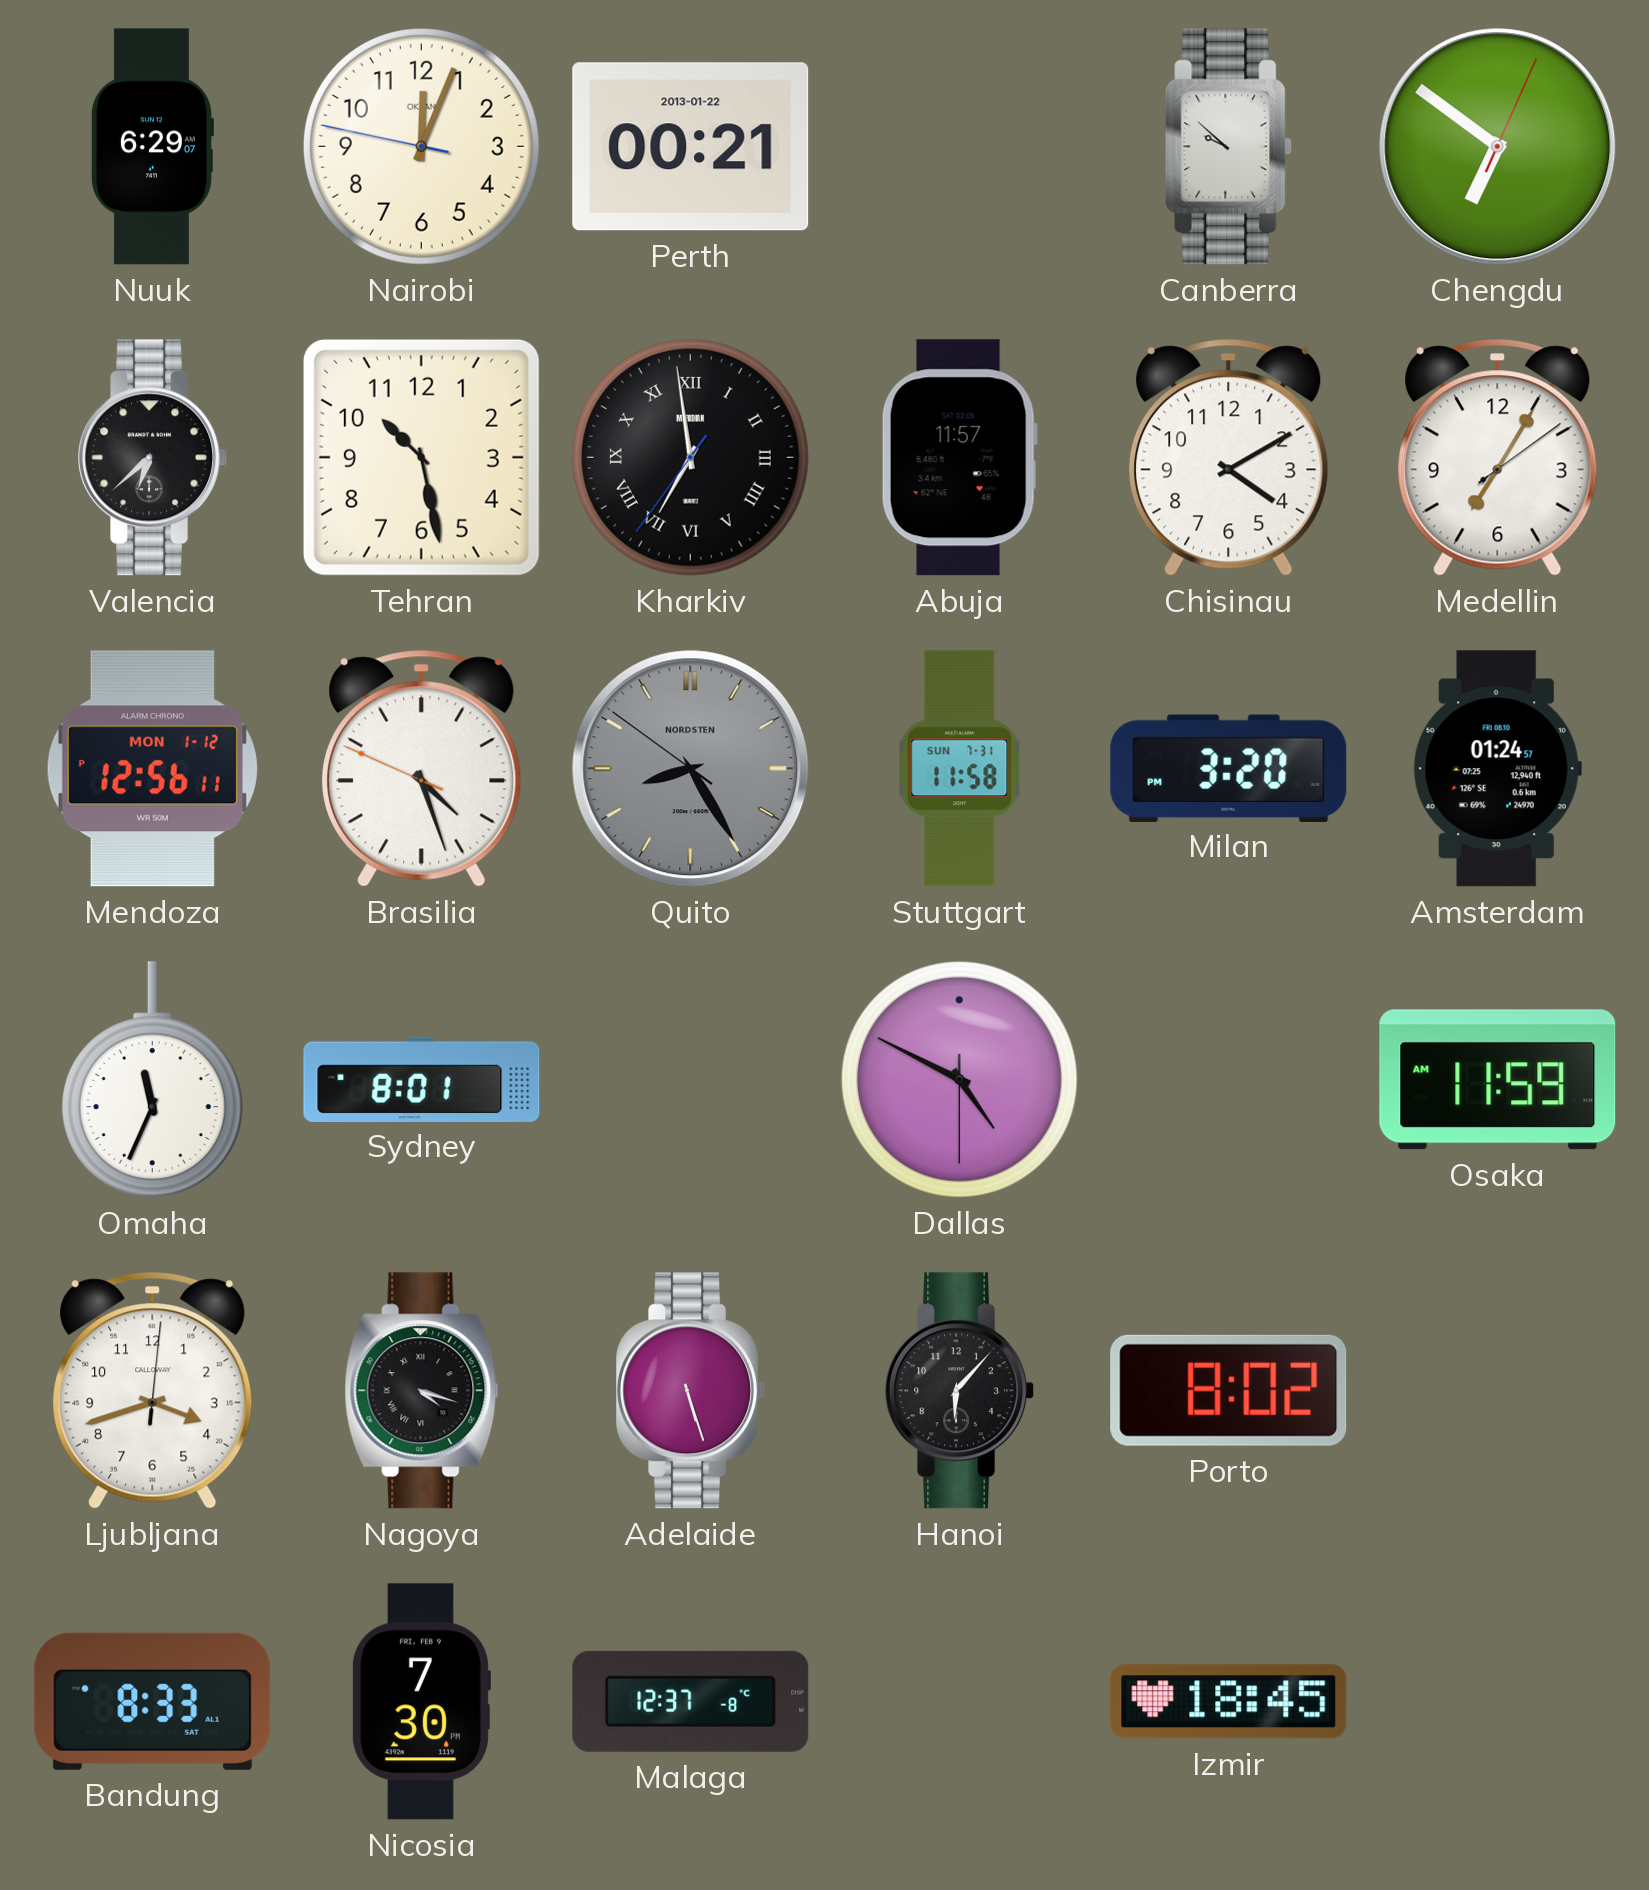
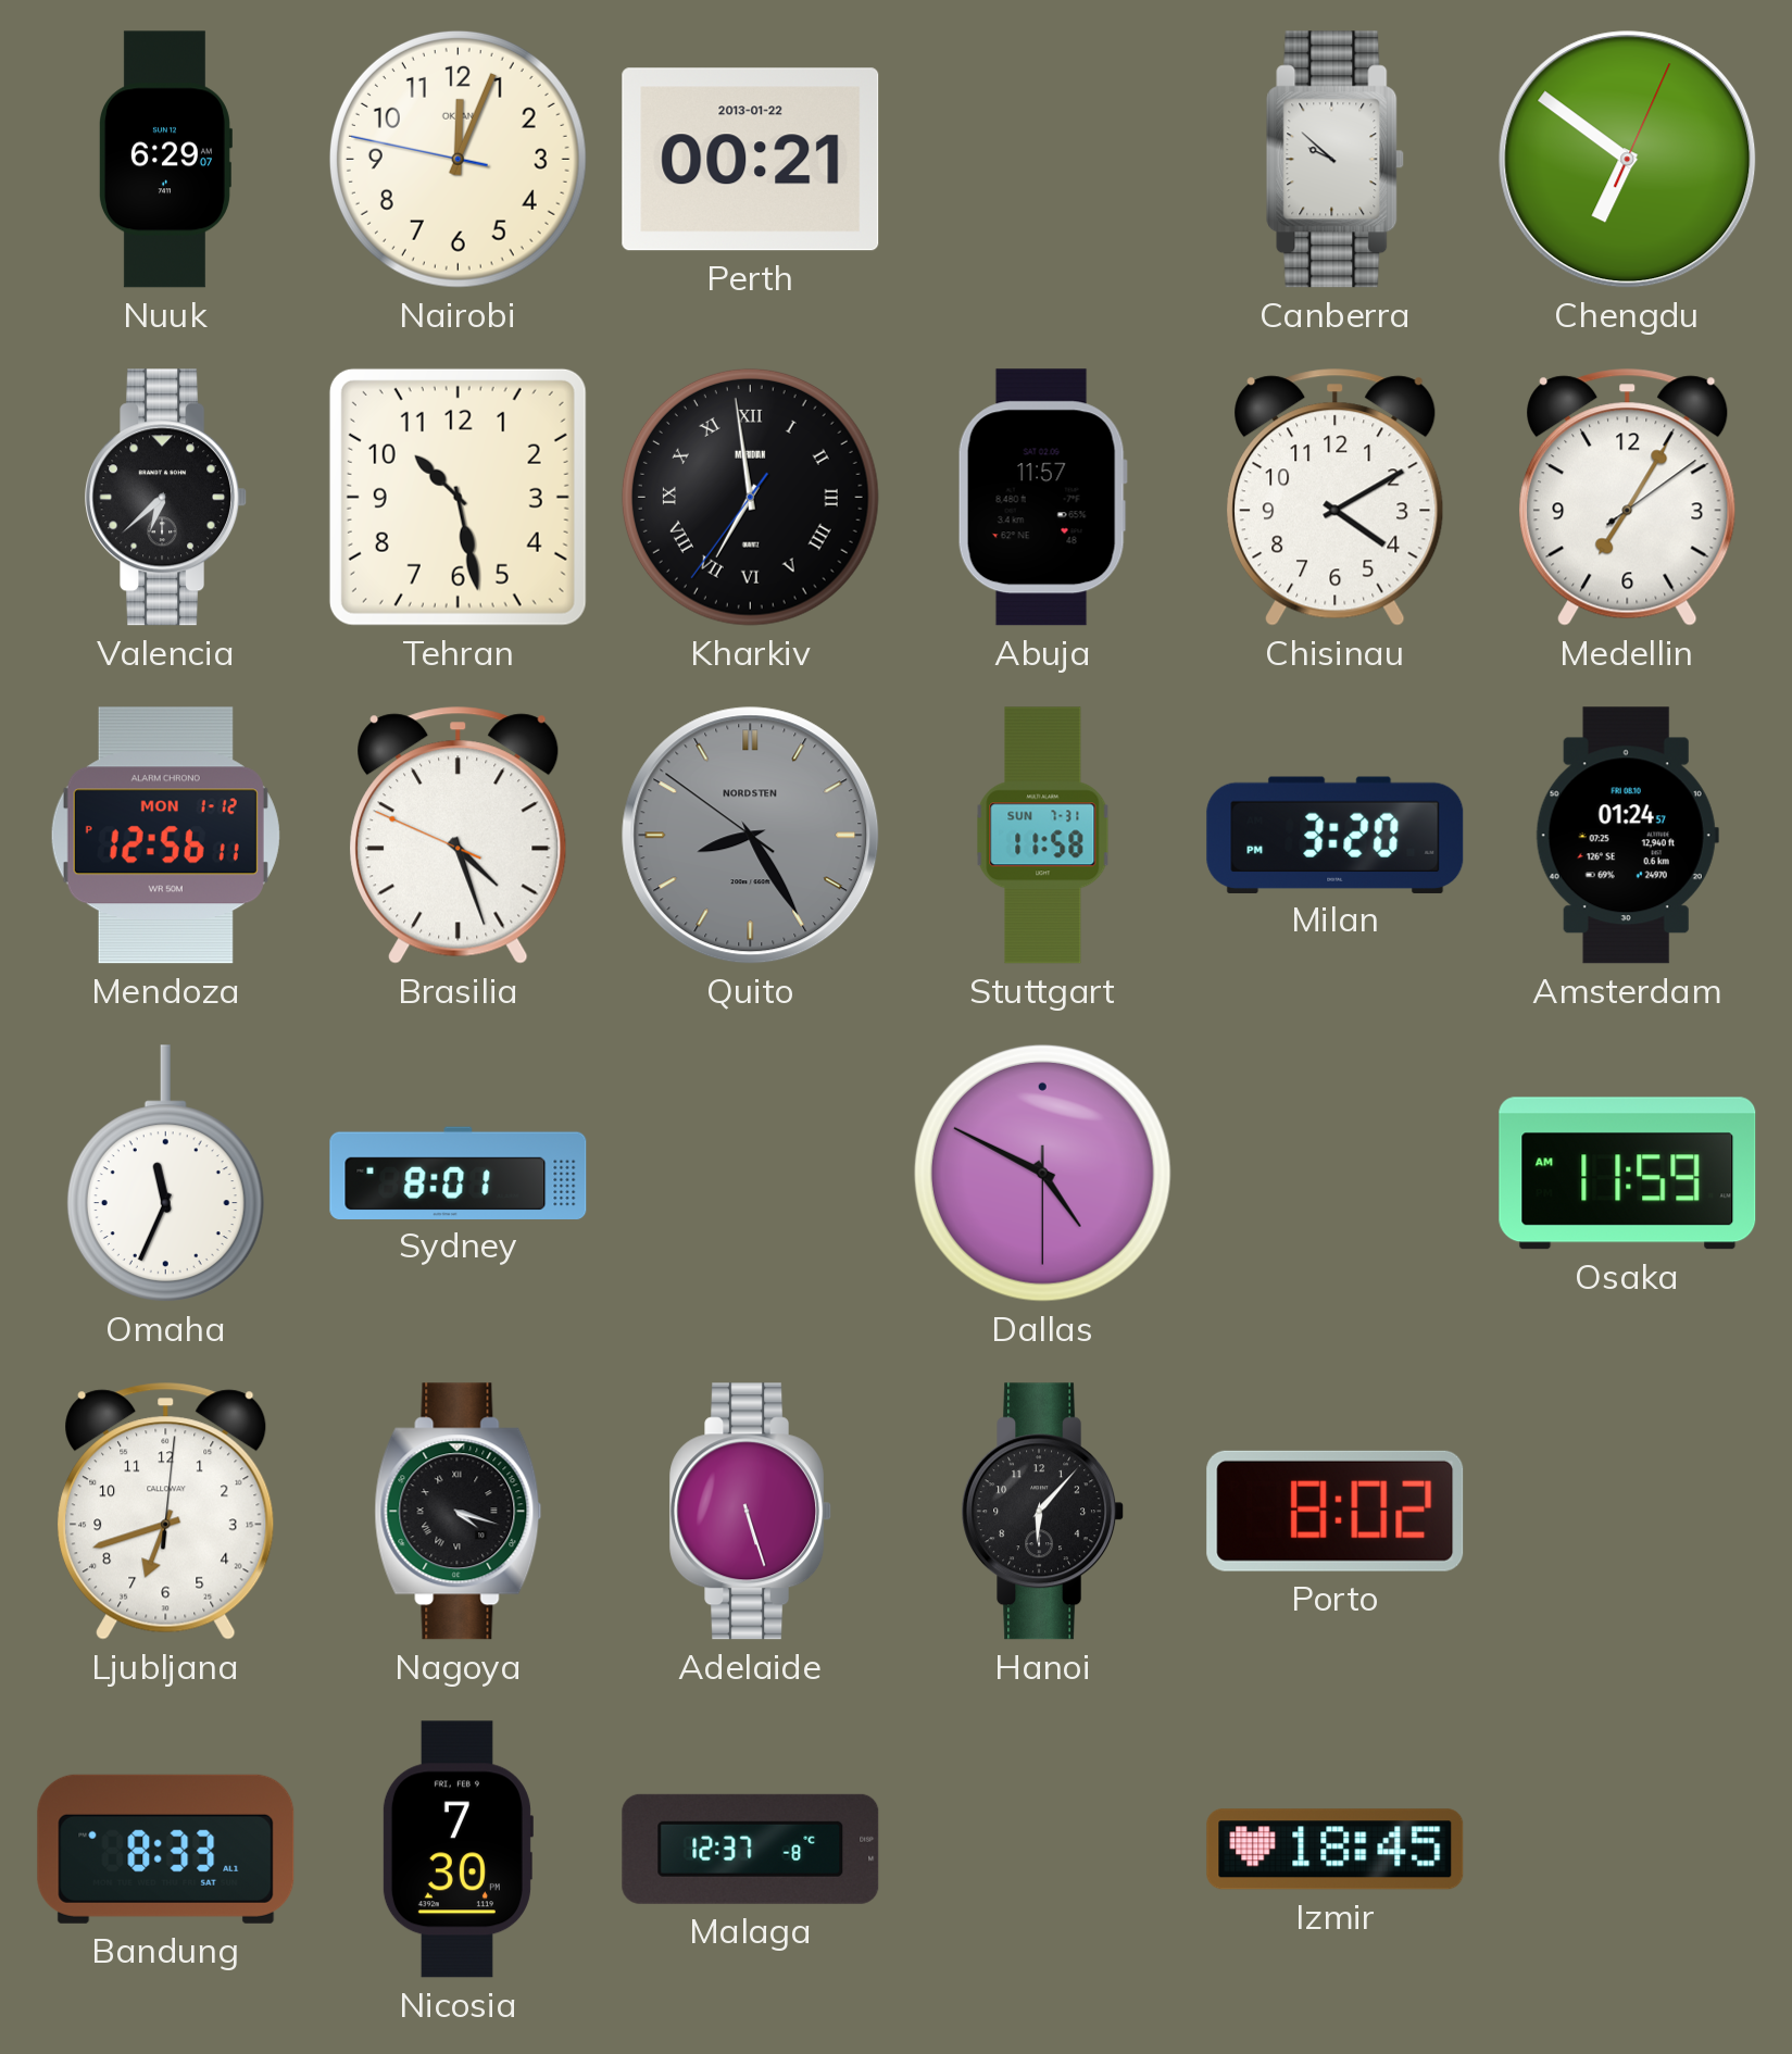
Ljubljana: 3:42 -> 6:42
